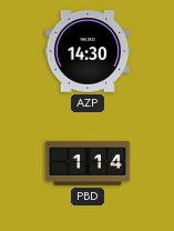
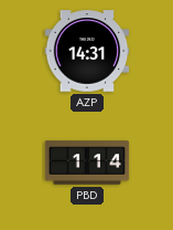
AZP: 14:30 -> 14:31
